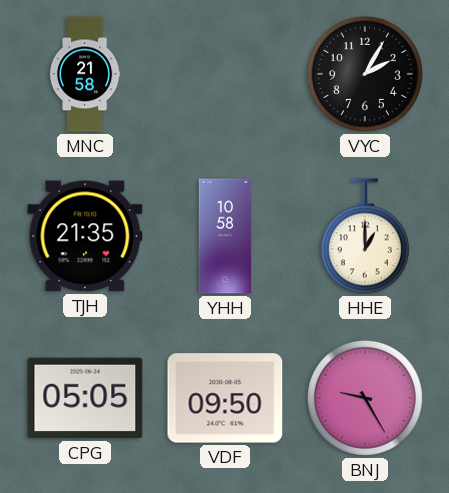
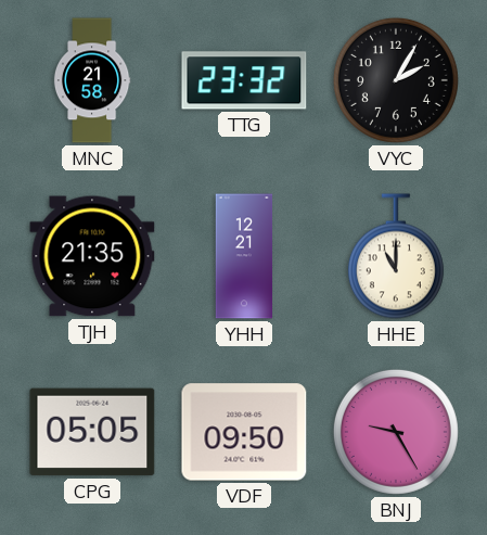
TTG: none -> 23:32
YHH: 10:58 -> 12:21
HHE: 1:00 -> 11:00
